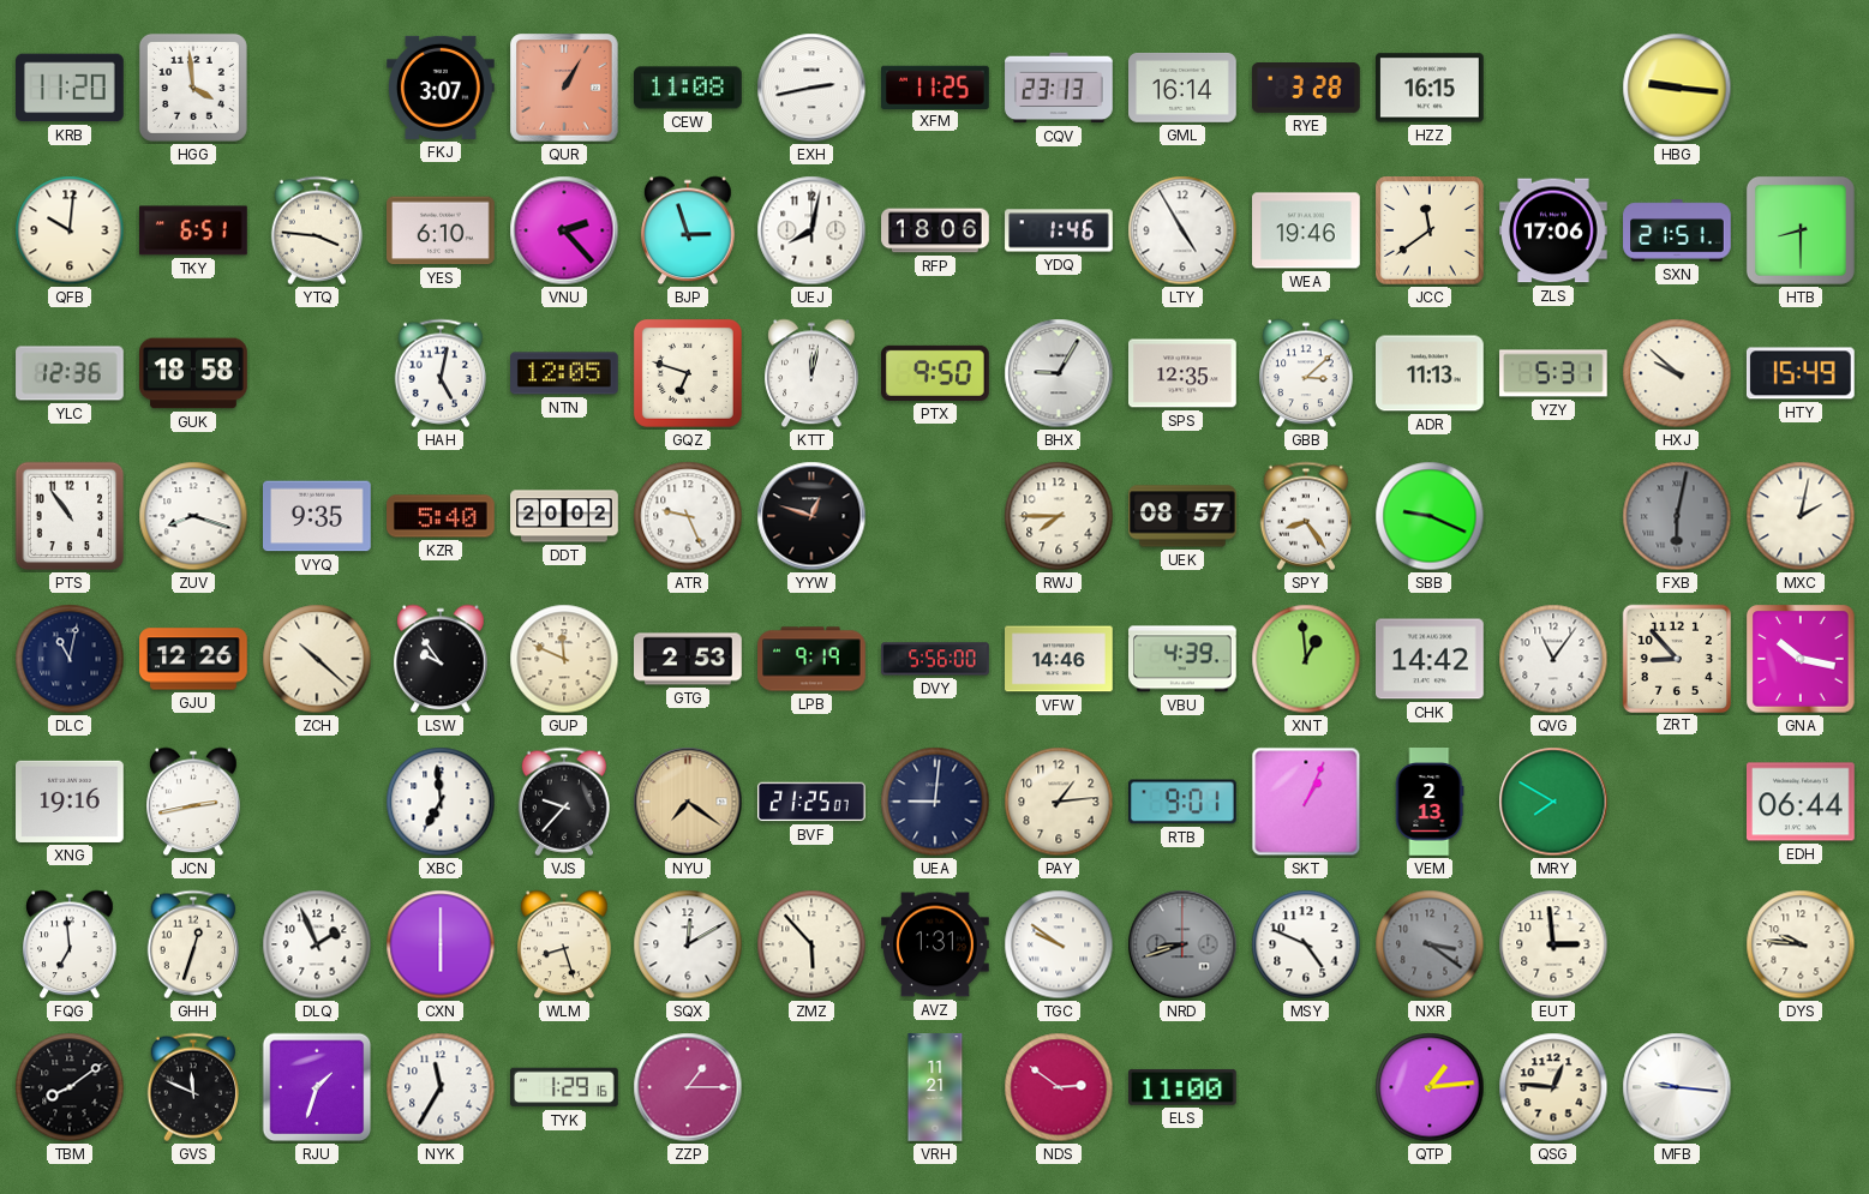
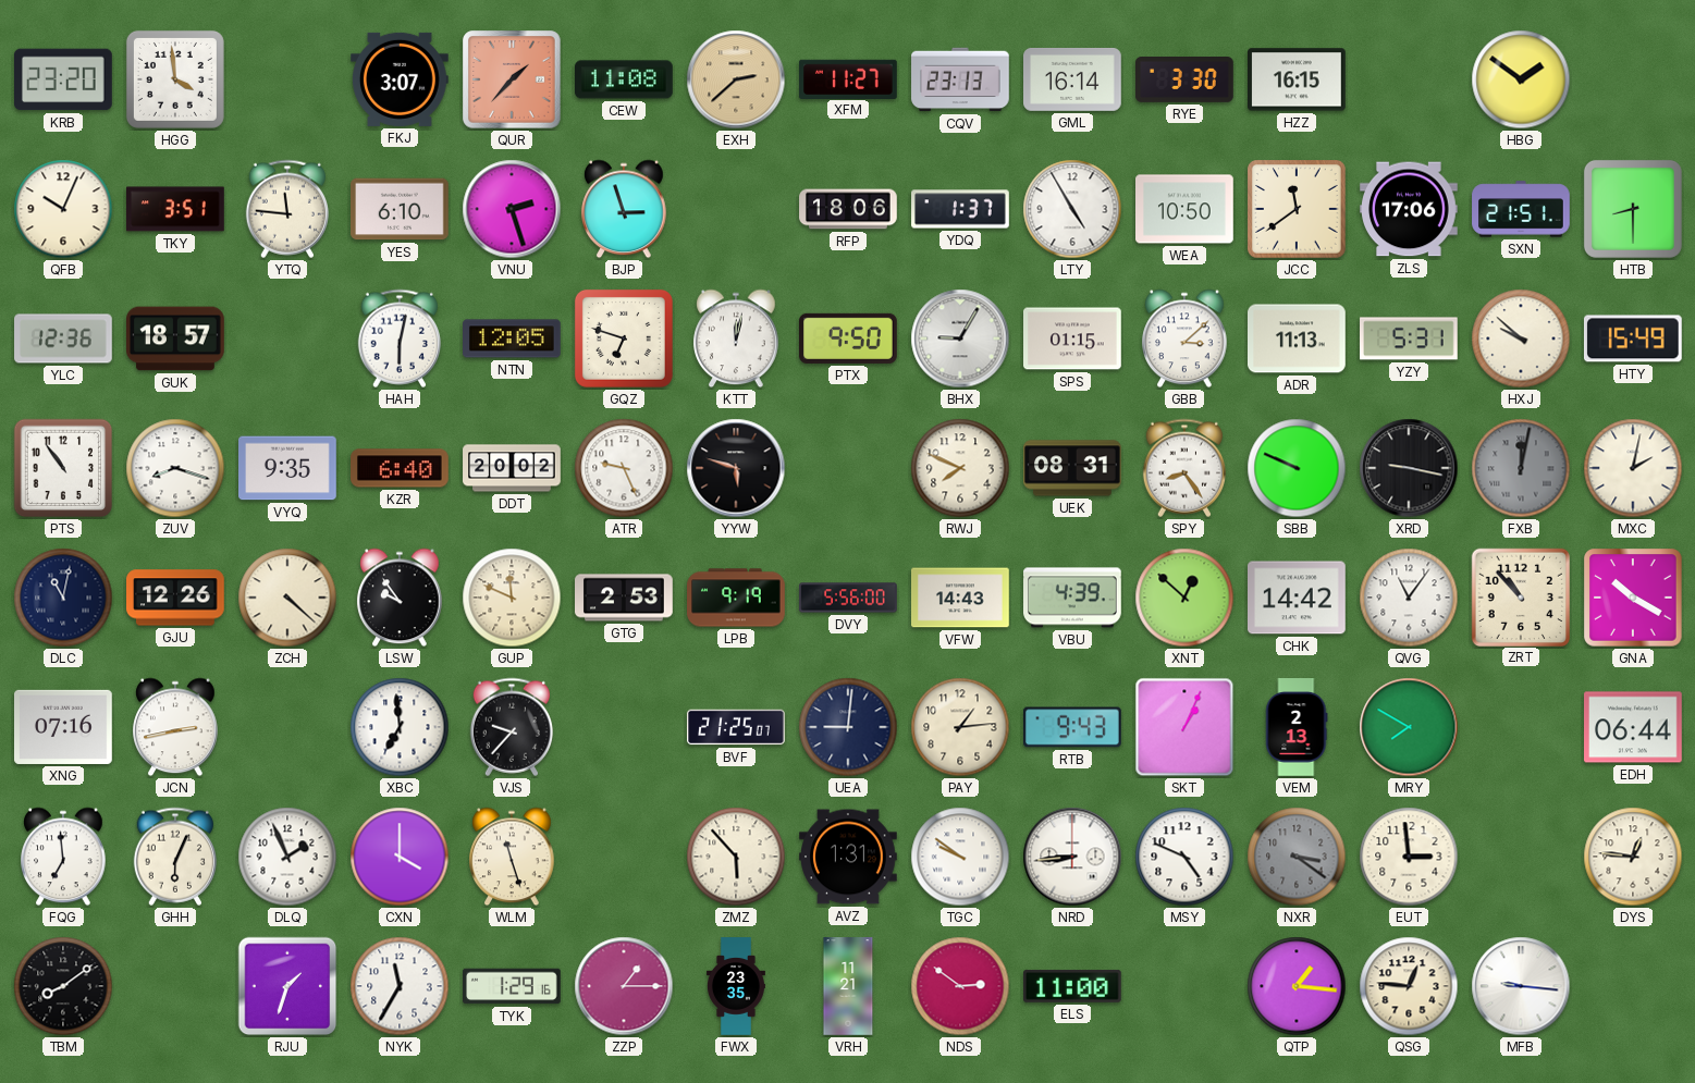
KRB: 11:20 -> 23:20
QUR: 1:05 -> 1:37
EXH: 2:43 -> 2:38
EXH dial: white -> champagne
XFM: 11:25 -> 11:27
RYE: 3:28 -> 3:30
HBG: 9:16 -> 1:51
QFB: 10:01 -> 10:04
TKY: 6:51 -> 3:51
YTQ: 3:46 -> 11:46
VNU: 2:23 -> 2:27
UEJ: 8:02 -> none
YDQ: 1:46 -> 1:37
WEA: 19:46 -> 10:50
GUK: 18:58 -> 18:57
HAH: 5:02 -> 6:02
SPS: 12:35 -> 01:15
KZR: 5:40 -> 6:40
YYW: 12:48 -> 5:48
RWJ: 7:45 -> 7:49
UEK: 08:57 -> 08:31
SBB: 9:19 -> 9:49
XRD: none -> 9:17
FXB: 6:02 -> 12:02
ZCH: 10:22 -> 4:22
VFW: 14:46 -> 14:43
XNT: 12:59 -> 12:52
ZRT: 8:53 -> 10:53
GNA: 10:17 -> 10:20
XNG: 19:16 -> 07:16
NYU: 7:21 -> none
RTB: 9:01 -> 9:43
GHH: 12:33 -> 6:04
CXN: 6:00 -> 4:00
WLM: 8:27 -> 11:27
SQX: 12:10 -> none
NRD: 8:42 -> 8:44
NRD dial: grey -> white
DYS: 9:46 -> 12:46
GVS: 11:49 -> none
FWX: none -> 23:35
QTP: 1:14 -> 1:16
